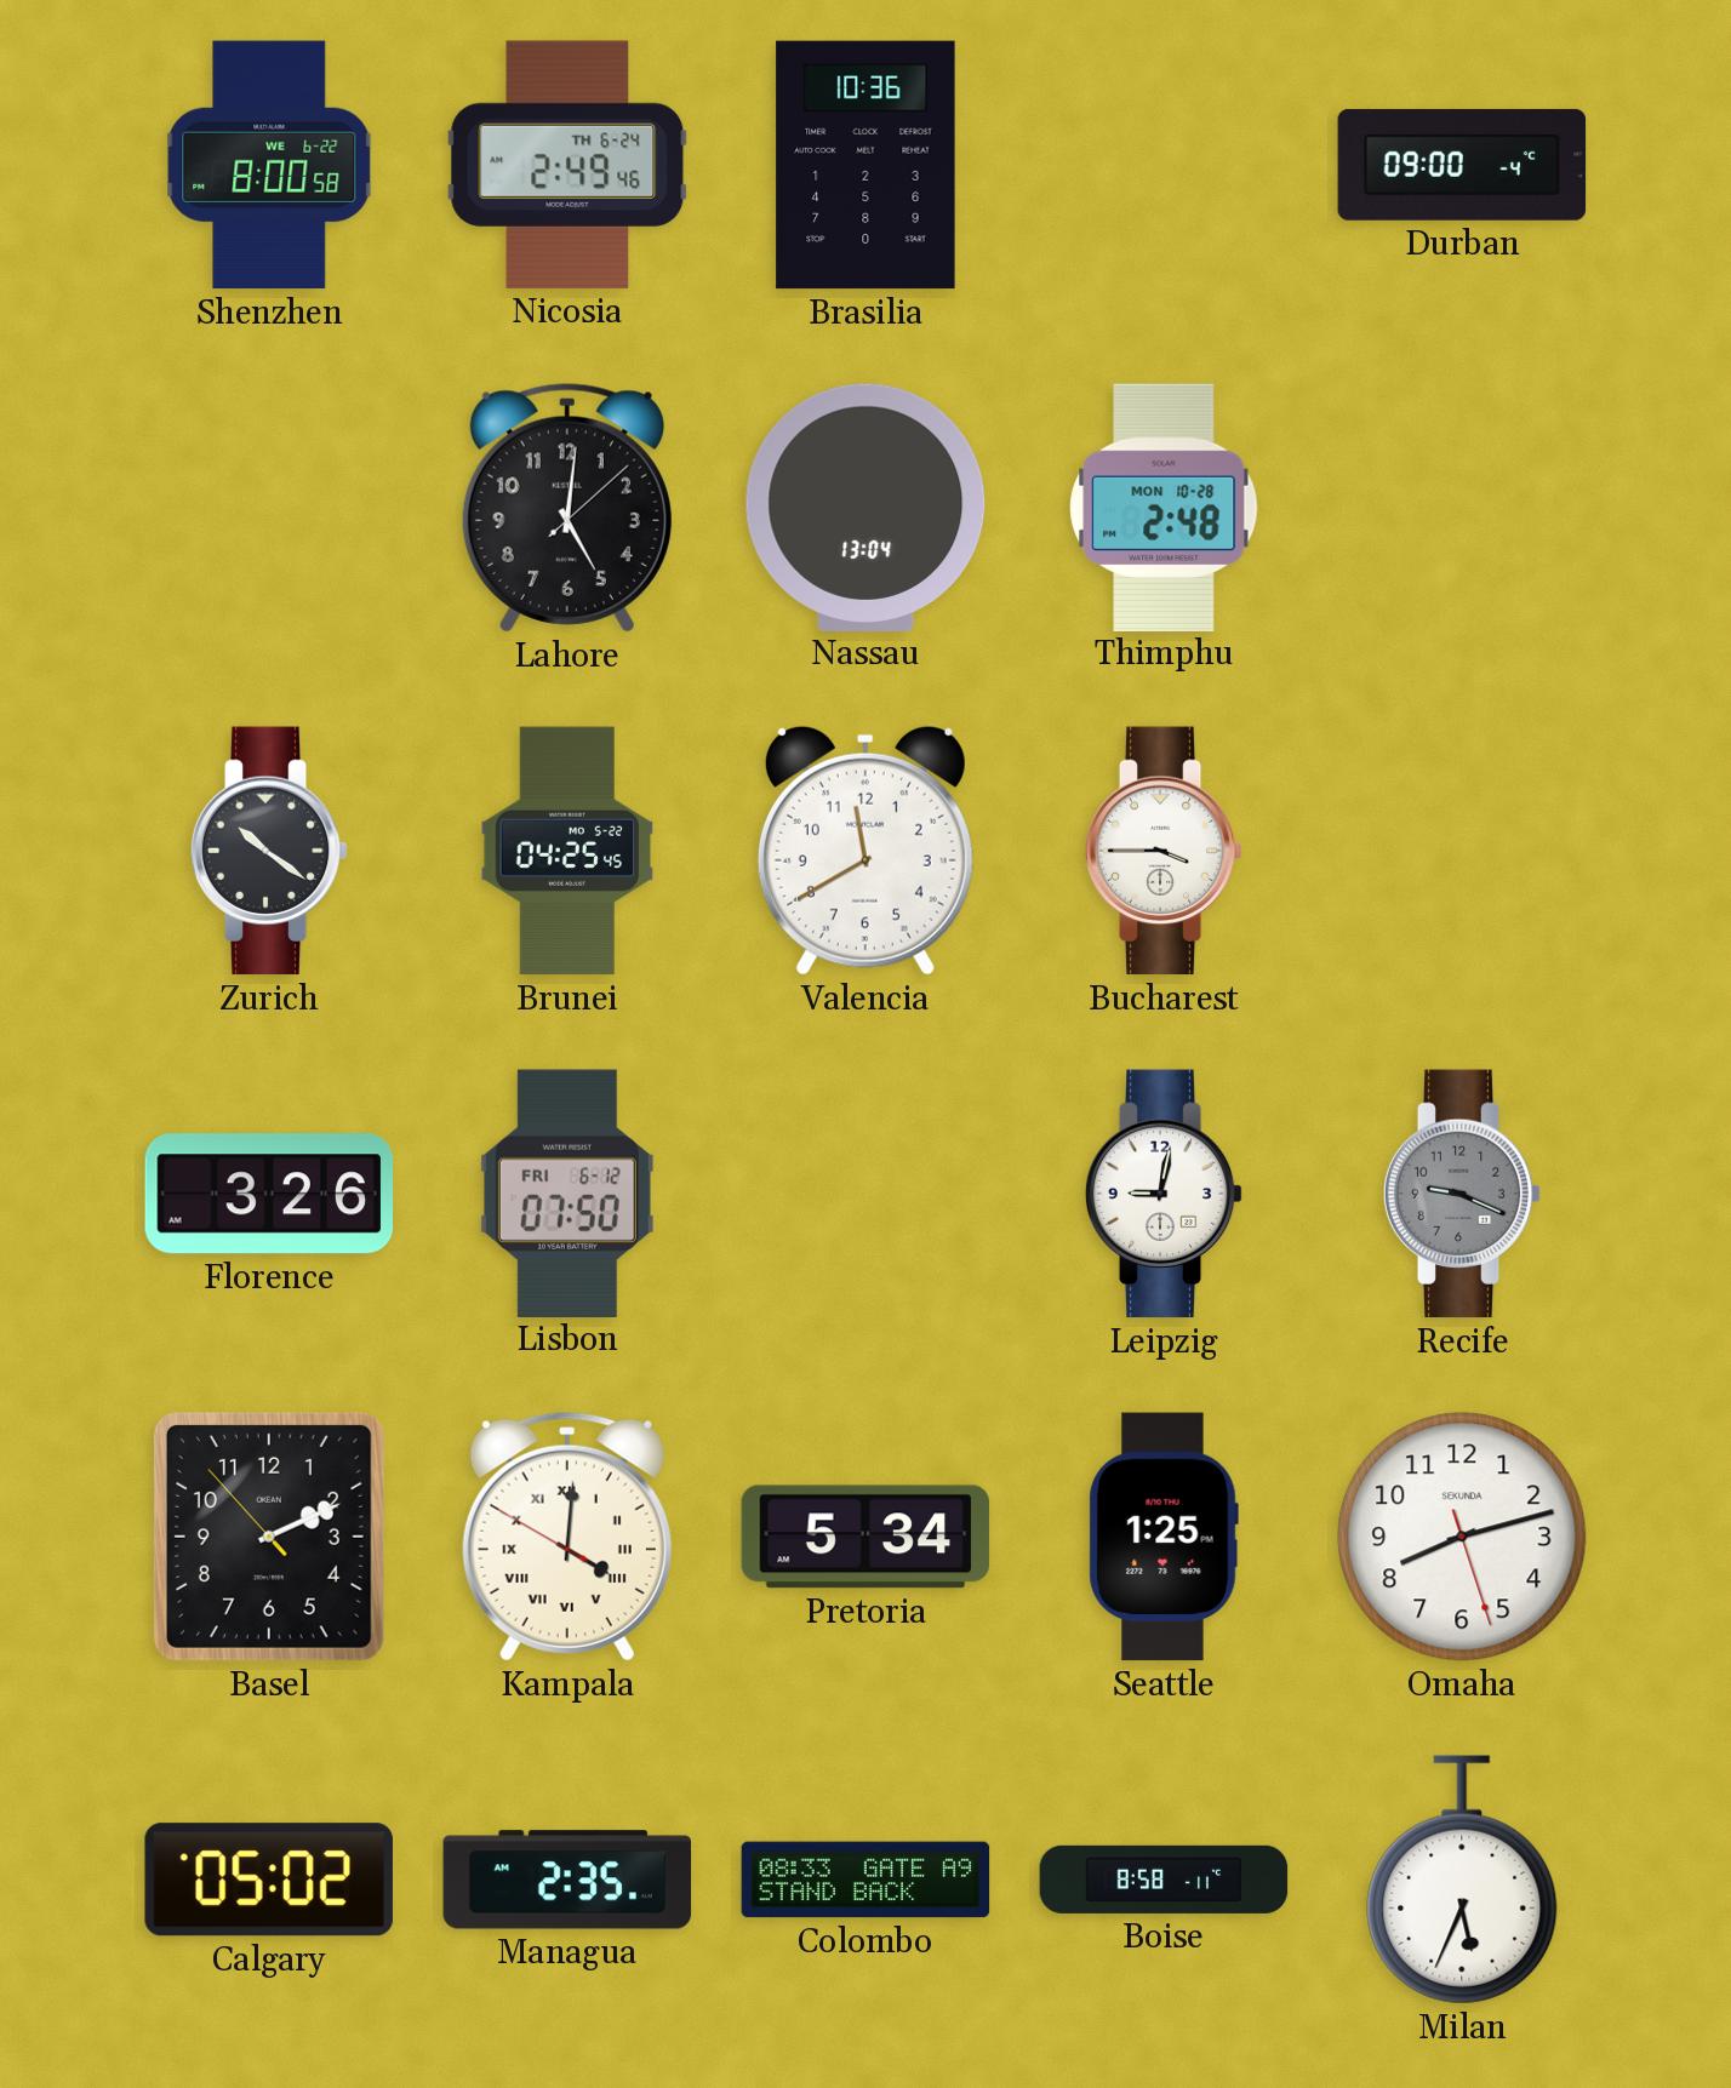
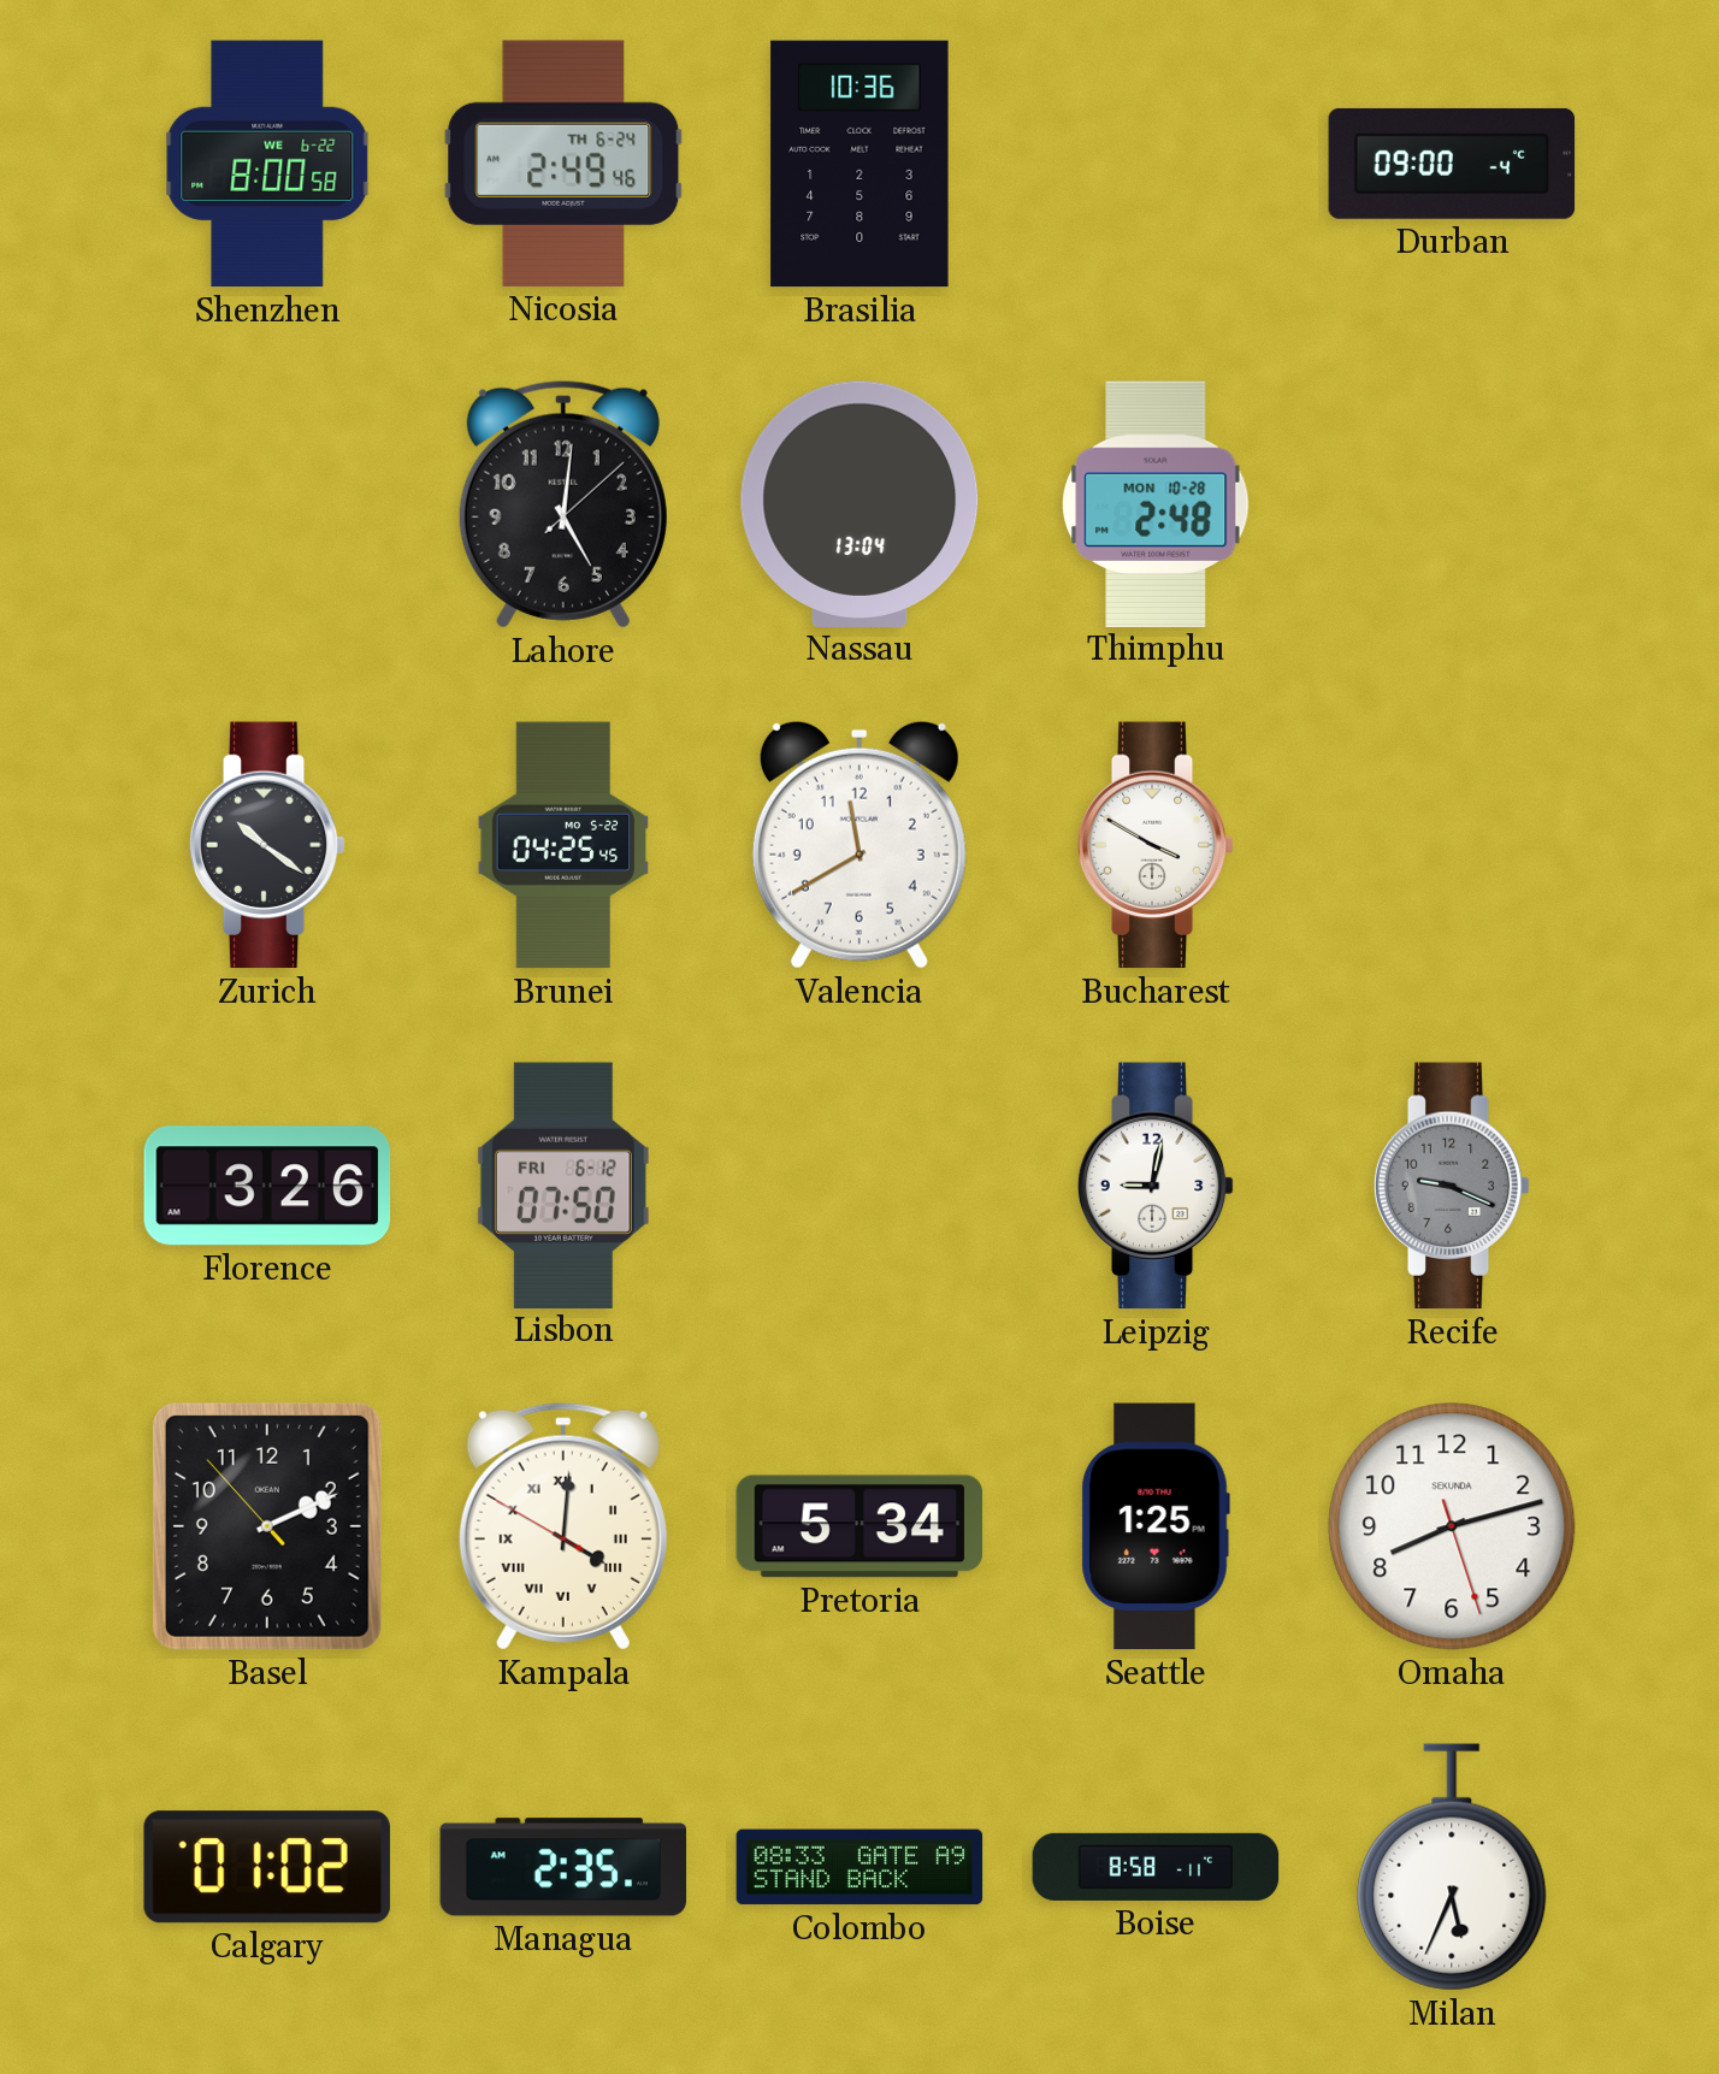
Bucharest: 3:45 -> 3:50
Calgary: 05:02 -> 01:02
